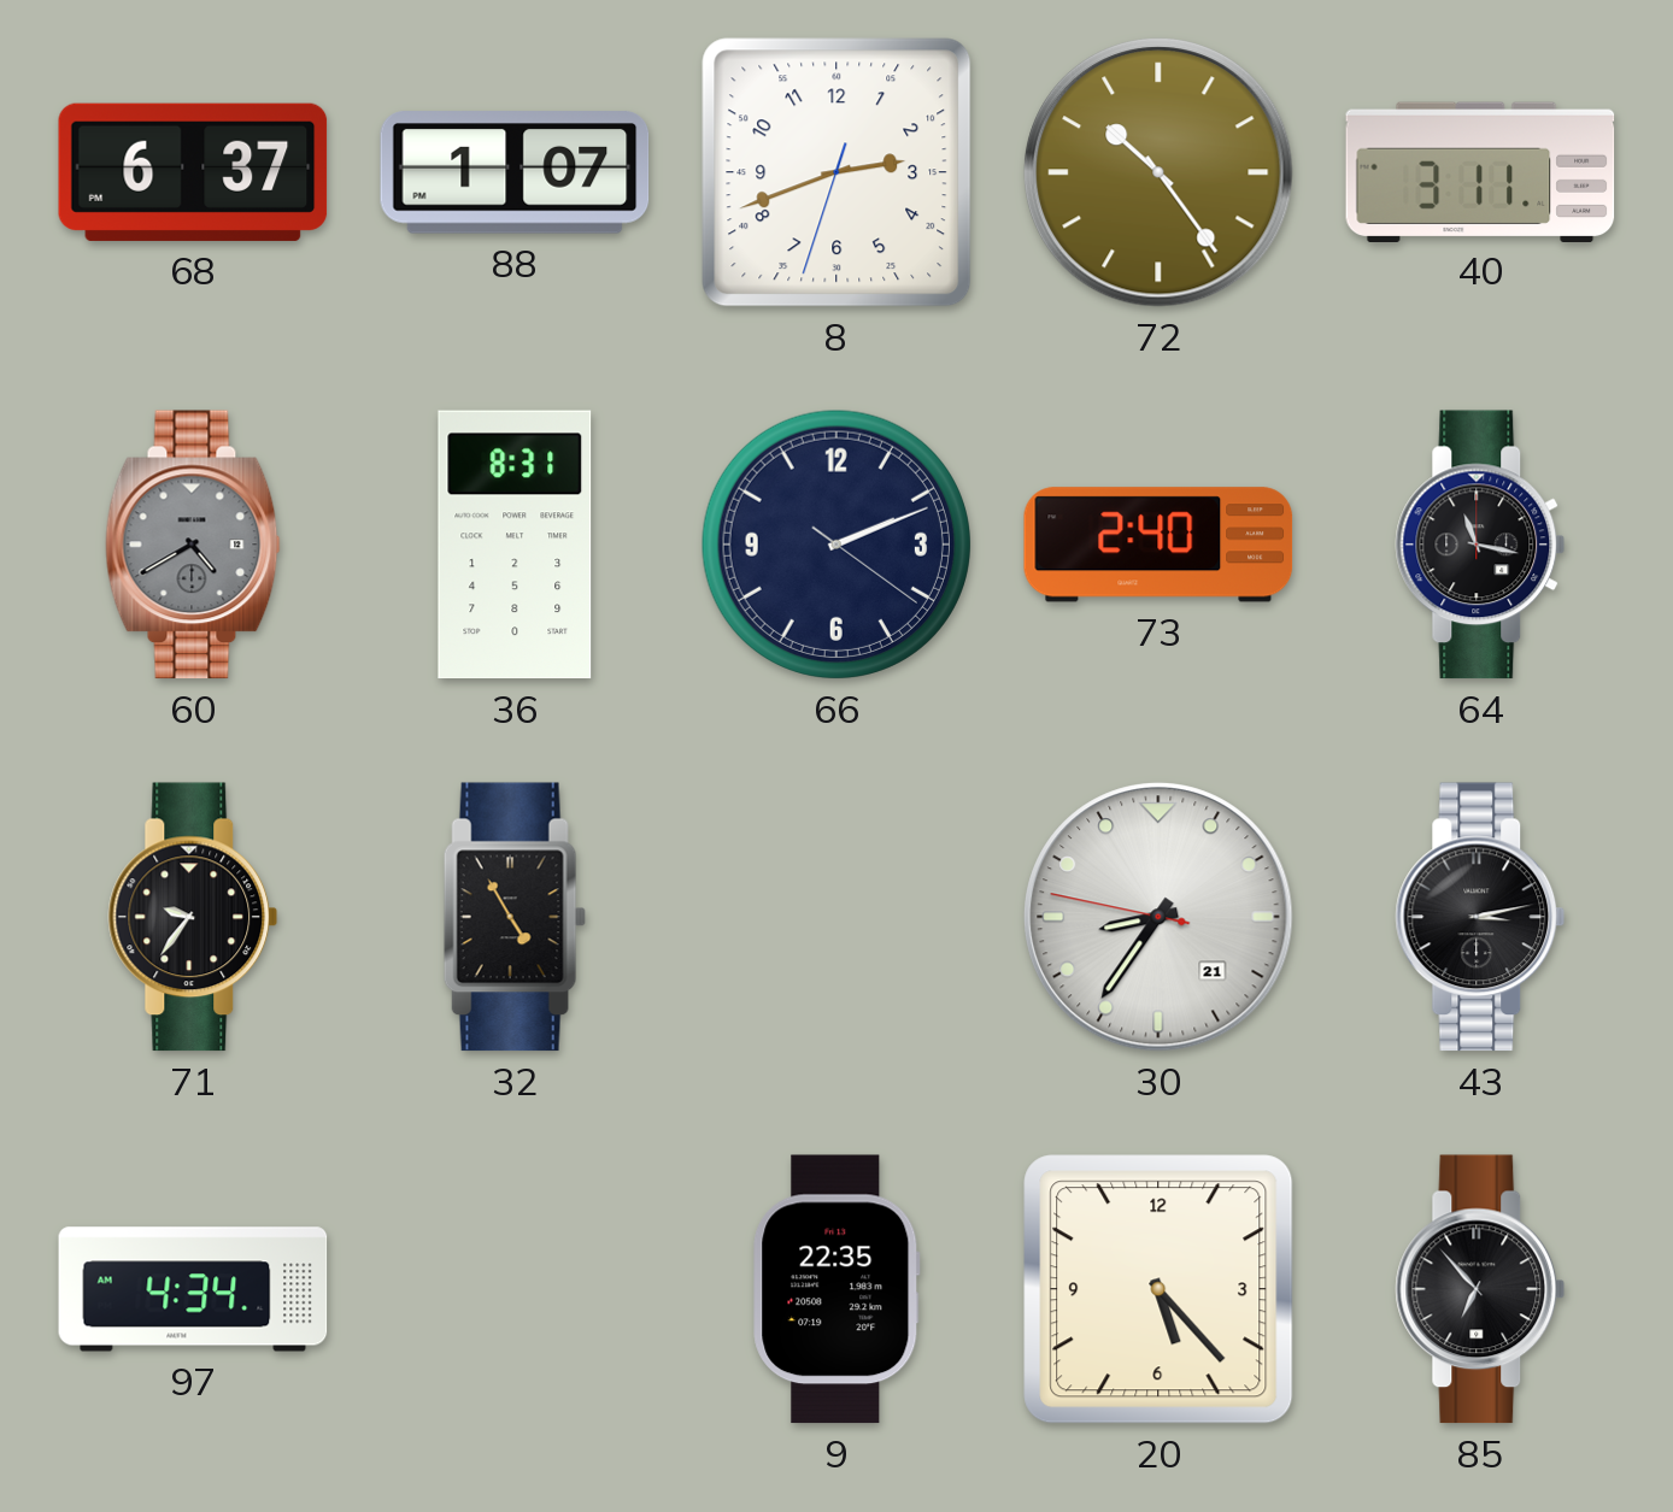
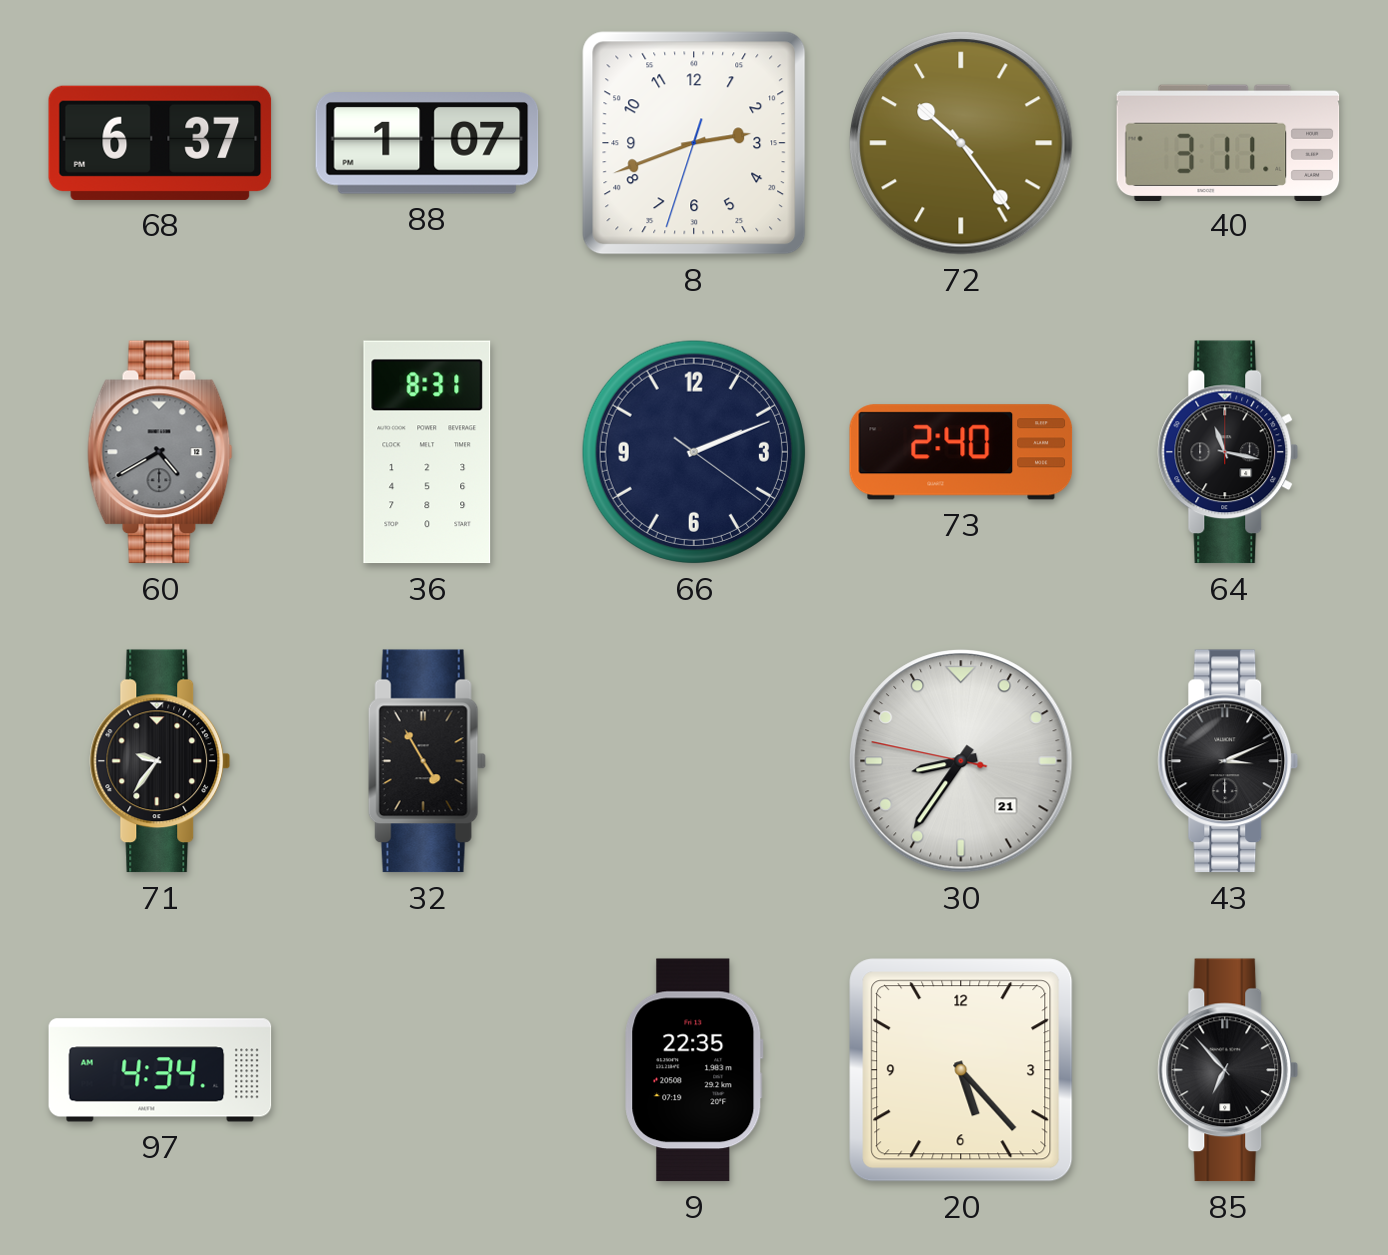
43: 3:13 -> 3:11
